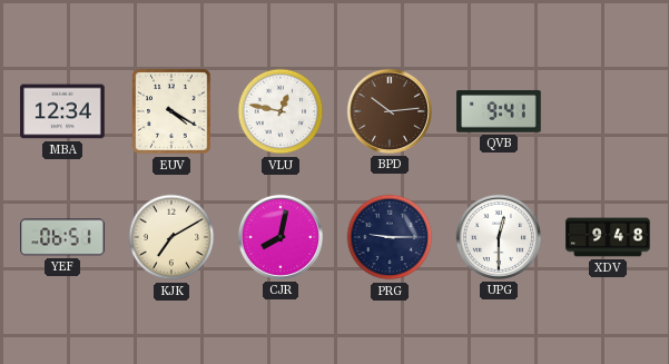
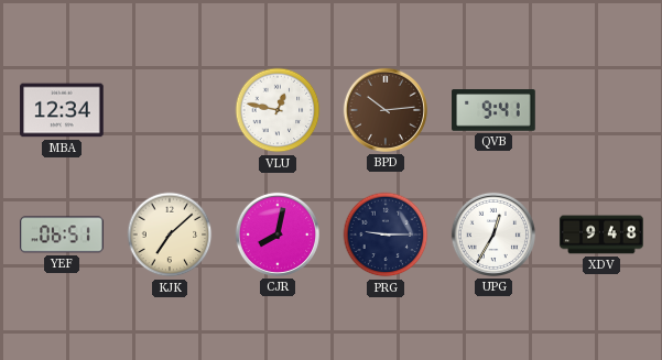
EUV: 4:20 -> none
KJK: 7:10 -> 7:08
UPG: 12:30 -> 12:35
